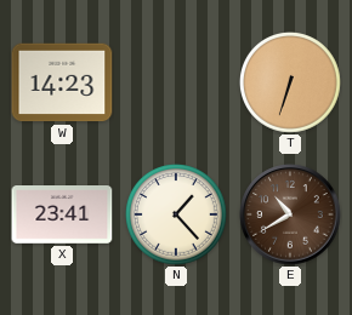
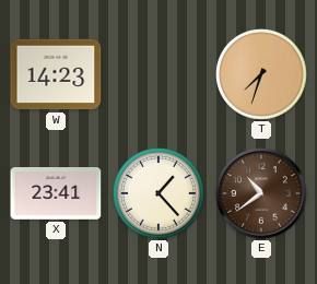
T: 6:33 -> 7:33
E: 10:40 -> 10:39
